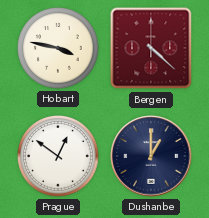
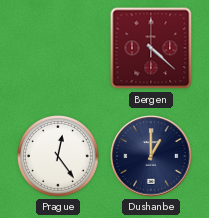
Hobart: 3:47 -> none
Prague: 12:51 -> 12:24
